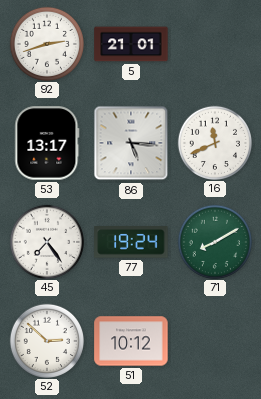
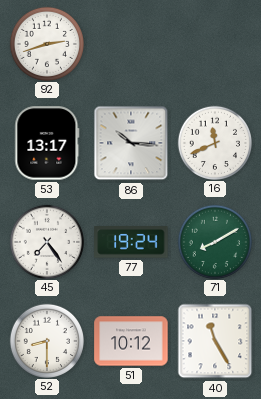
5: 21:01 -> none
86: 5:16 -> 10:16
52: 2:52 -> 8:30
40: none -> 11:25
